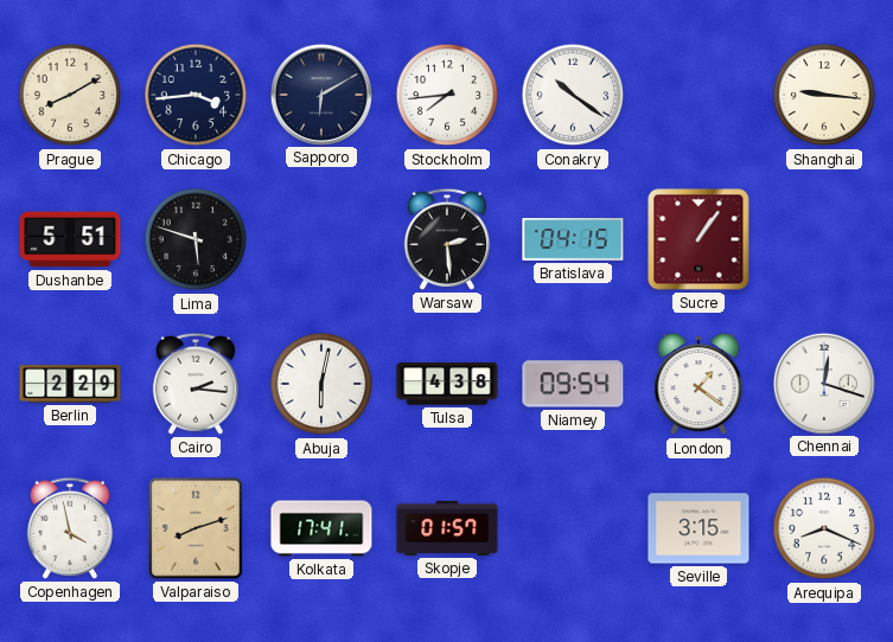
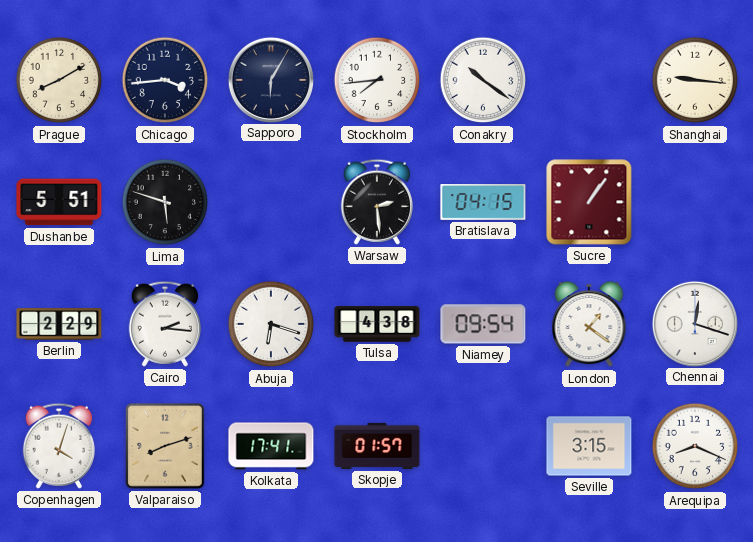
Sapporo: 6:10 -> 6:05
Abuja: 6:02 -> 6:18
Copenhagen: 3:58 -> 4:03
